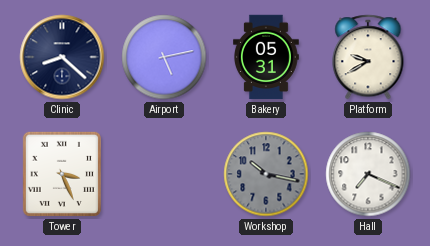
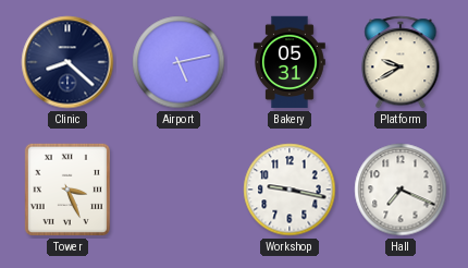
Workshop: 10:17 -> 9:17
Workshop dial: grey -> white
